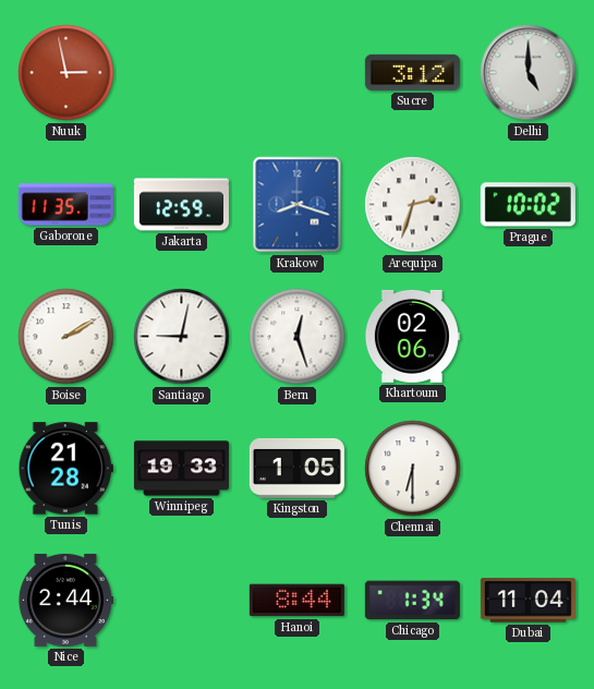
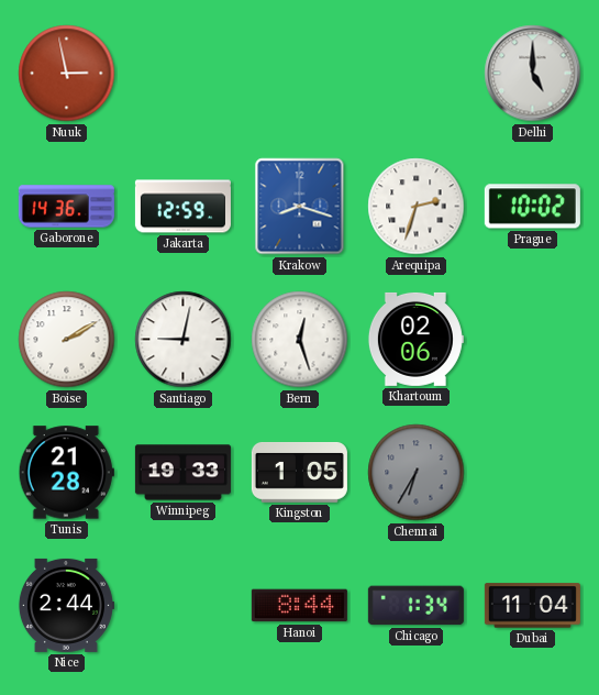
Sucre: 3:12 -> none
Gaborone: 11:35 -> 14:36
Chennai: 6:30 -> 6:35
Chennai dial: white -> grey
